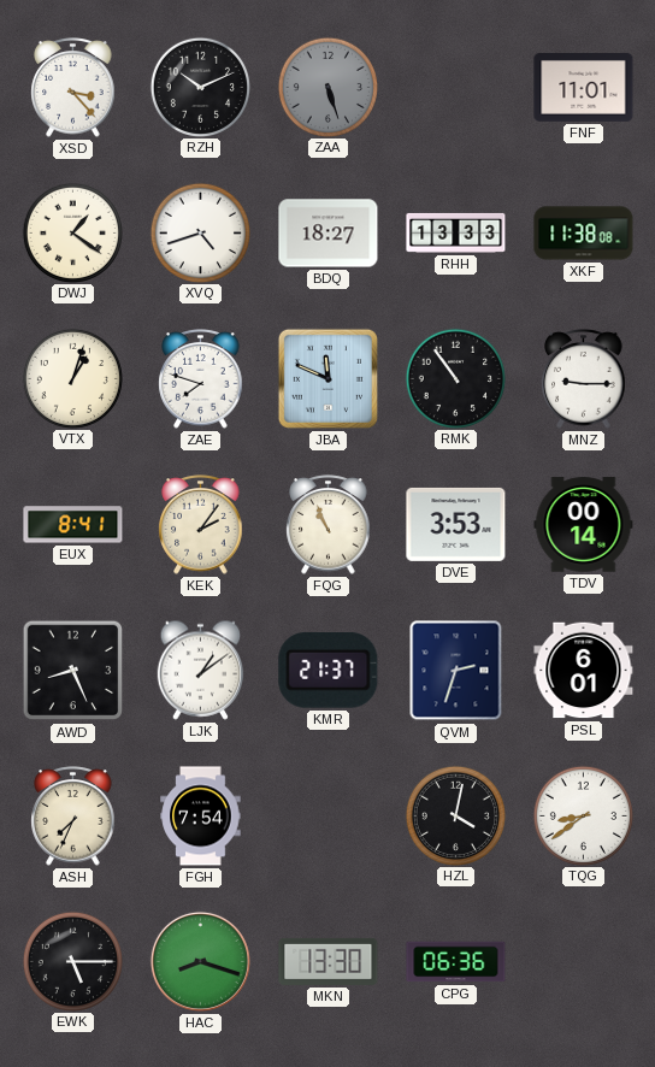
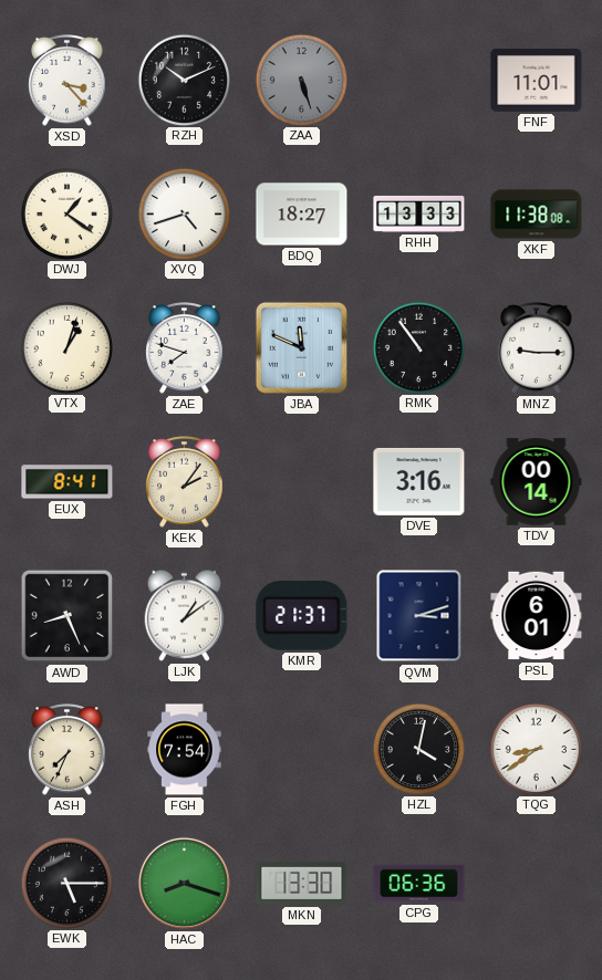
FQG: 10:56 -> none
DVE: 3:53 -> 3:16
QVM: 2:33 -> 3:12
